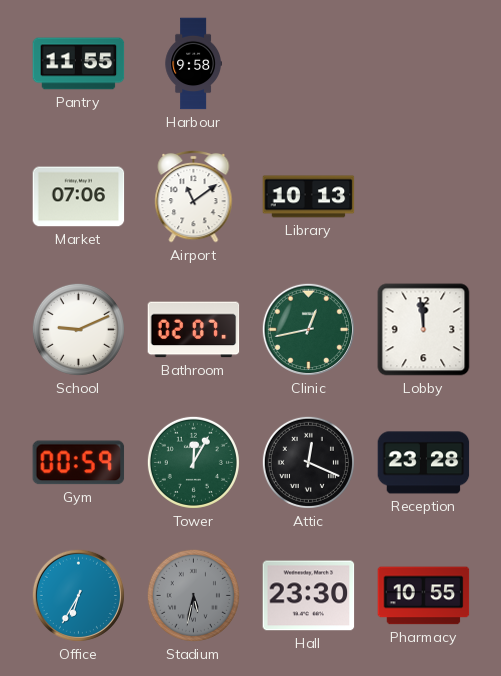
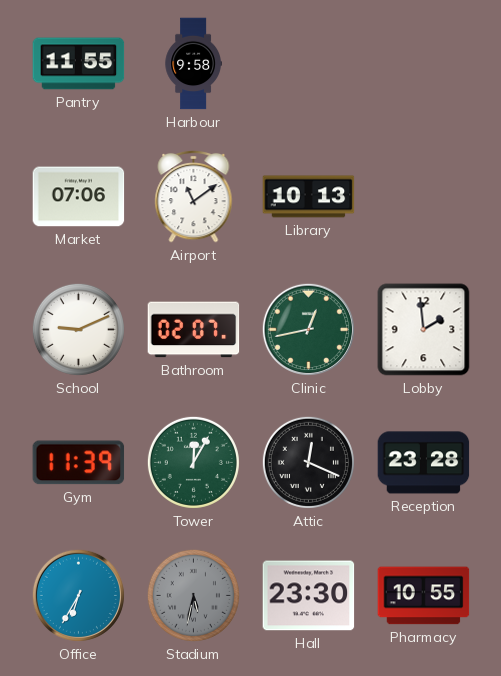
Lobby: 11:59 -> 1:59
Gym: 00:59 -> 11:39
